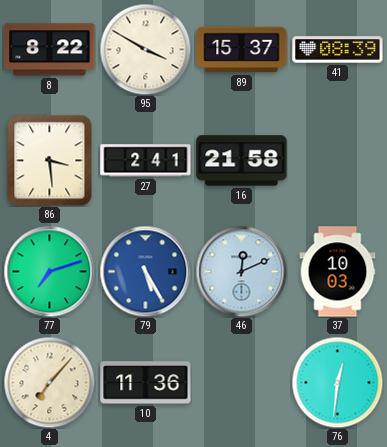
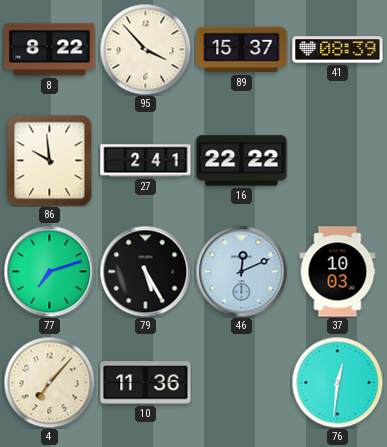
95: 3:50 -> 3:53
86: 3:29 -> 9:59
16: 21:58 -> 22:22
79 dial: blue -> black
